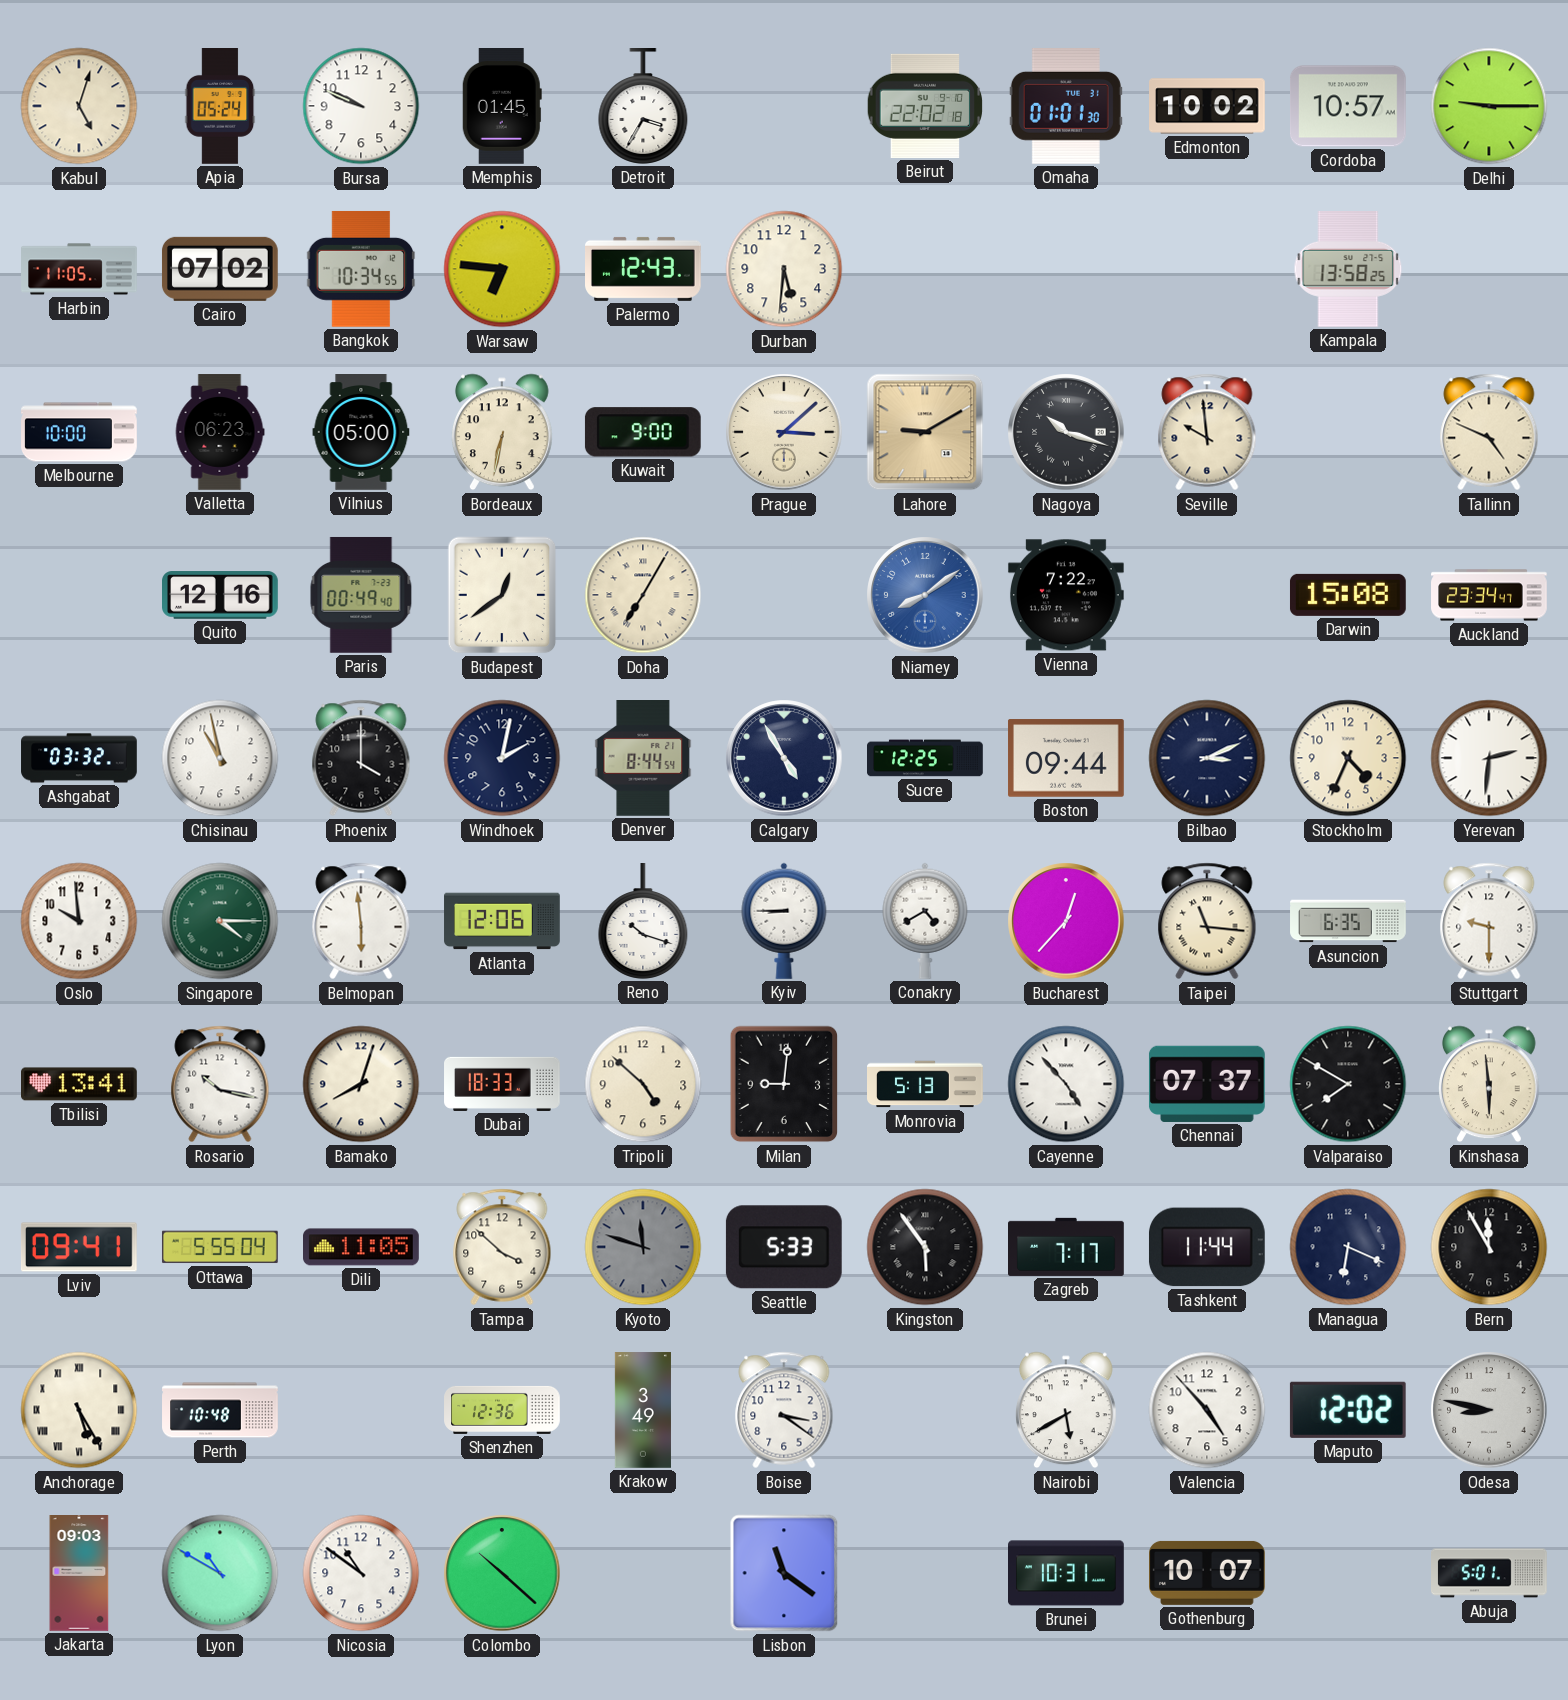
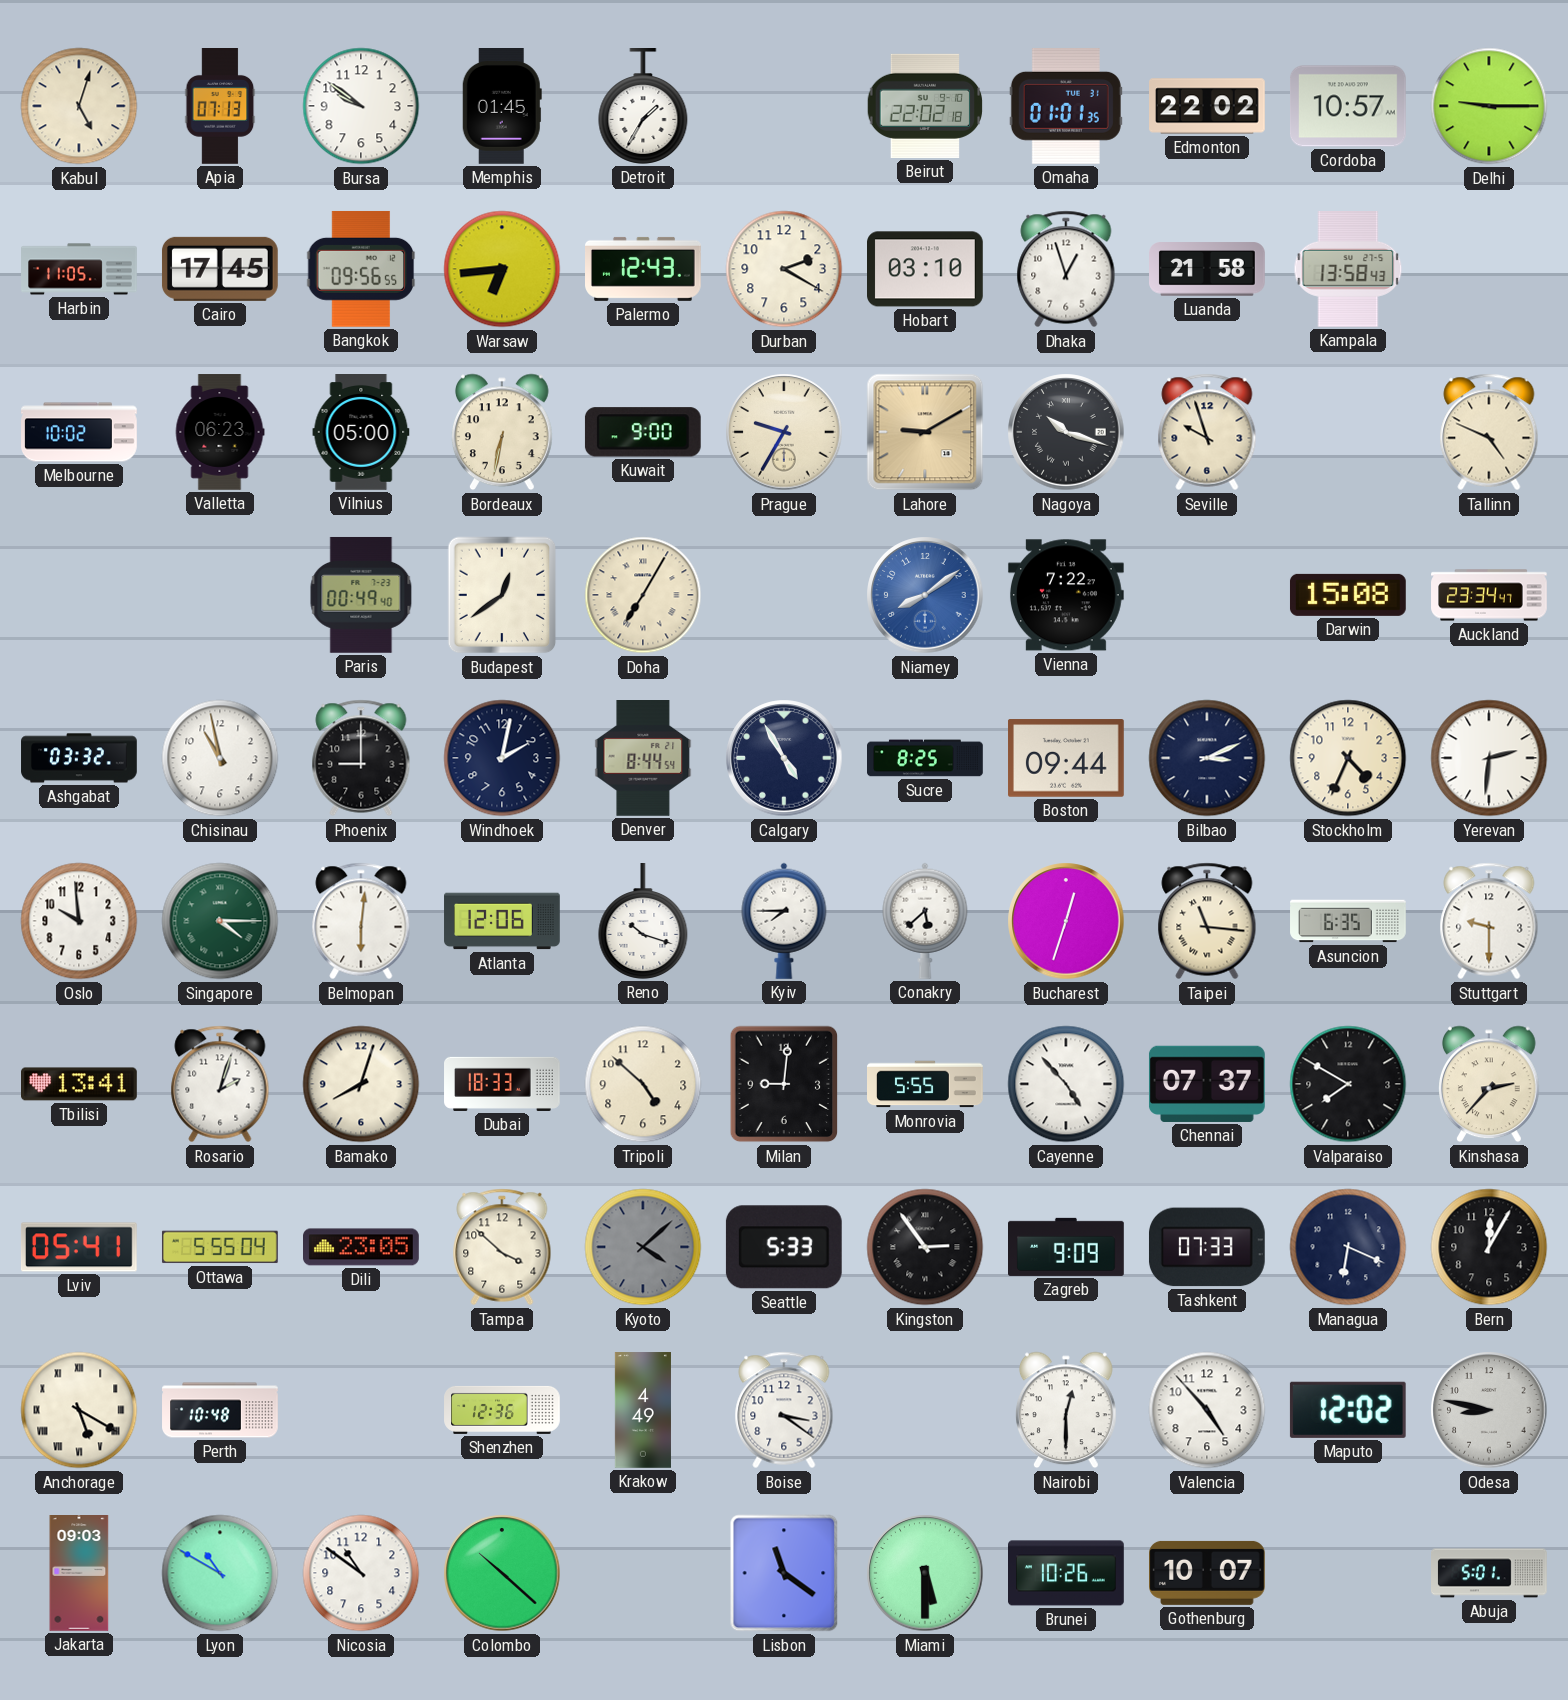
Apia: 05:24 -> 07:13
Bursa: 9:49 -> 9:51
Detroit: 3:35 -> 1:35
Omaha: 01:01:30 -> 01:01:35
Edmonton: 10:02 -> 22:02
Cairo: 07:02 -> 17:45
Bangkok: 10:34 -> 09:56
Warsaw: 6:46 -> 6:44
Durban: 5:31 -> 2:20
Hobart: none -> 03:10
Dhaka: none -> 12:57
Luanda: none -> 21:58
Kampala: 13:58:25 -> 13:58:43
Melbourne: 10:00 -> 10:02
Prague: 3:08 -> 9:35
Seville: 9:59 -> 9:57
Quito: 12:16 -> none
Phoenix: 4:00 -> 9:00
Sucre: 12:25 -> 8:25
Belmopan: 5:59 -> 6:01
Kyiv: 8:45 -> 7:45
Conakry: 4:40 -> 5:38
Bucharest: 12:37 -> 12:33
Rosario: 10:17 -> 2:03
Monrovia: 5:13 -> 5:55
Kinshasa: 5:59 -> 2:37
Lviv: 09:41 -> 05:41
Dili: 11:05 -> 23:05
Kyoto: 11:48 -> 4:08
Kingston: 5:54 -> 2:54
Zagreb: 7:17 -> 9:09
Tashkent: 11:44 -> 07:33
Bern: 11:55 -> 12:05
Anchorage: 5:25 -> 5:20
Krakow: 3:49 -> 4:49
Nairobi: 5:40 -> 12:30
Miami: none -> 5:30
Brunei: 10:31 -> 10:26
